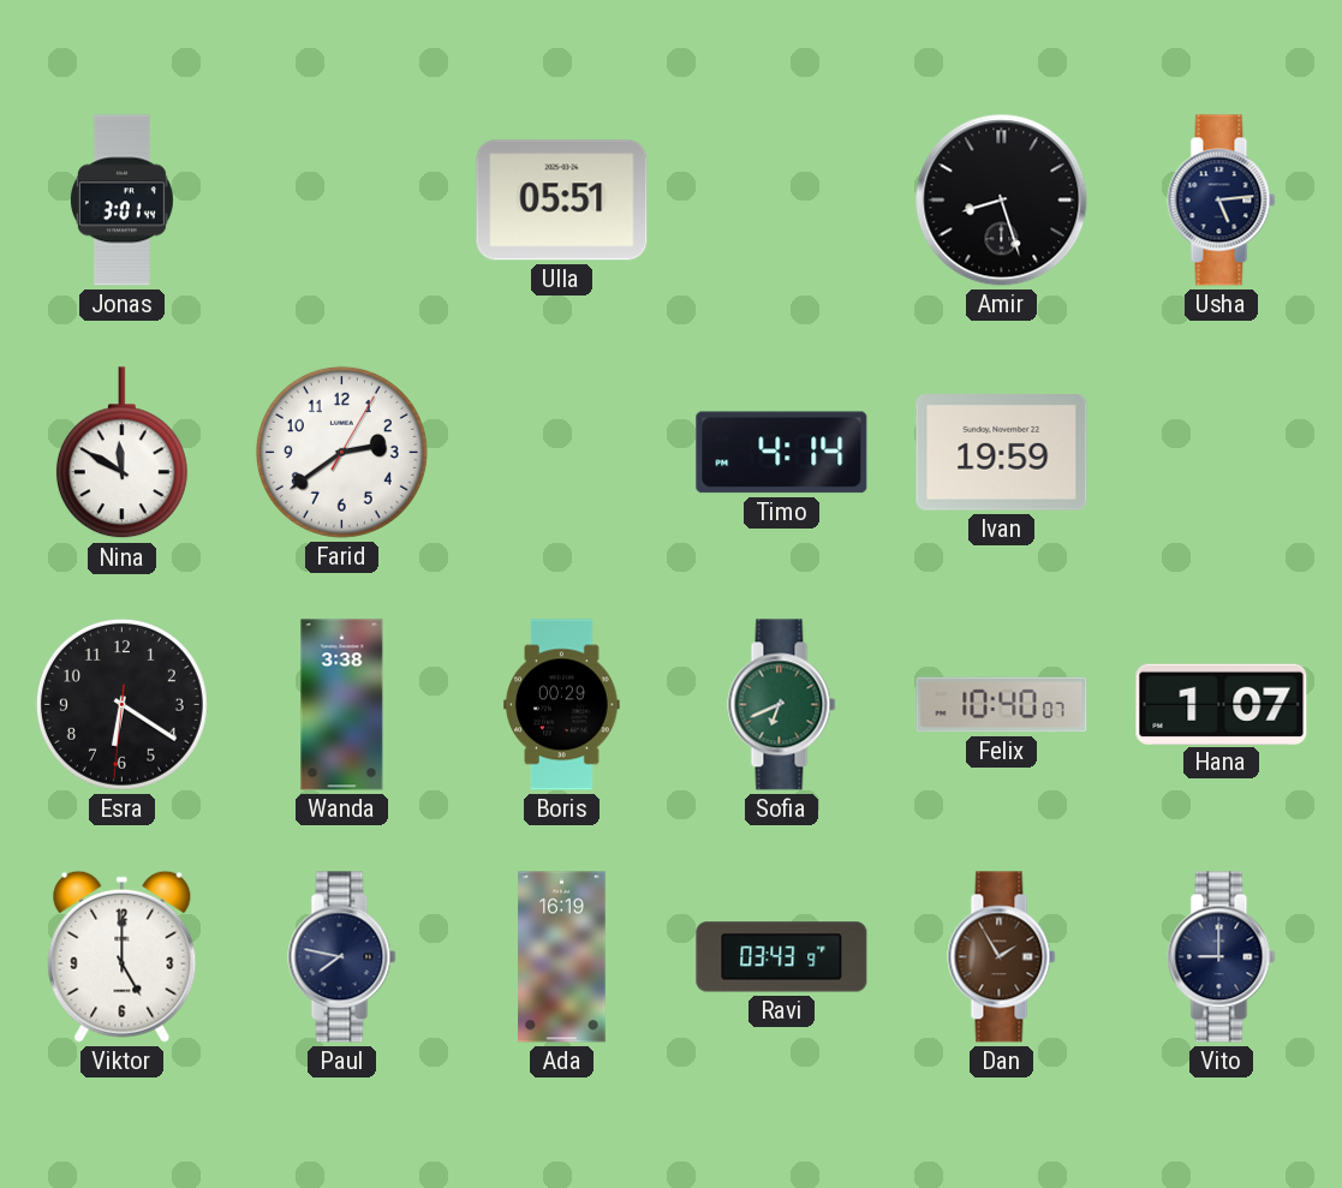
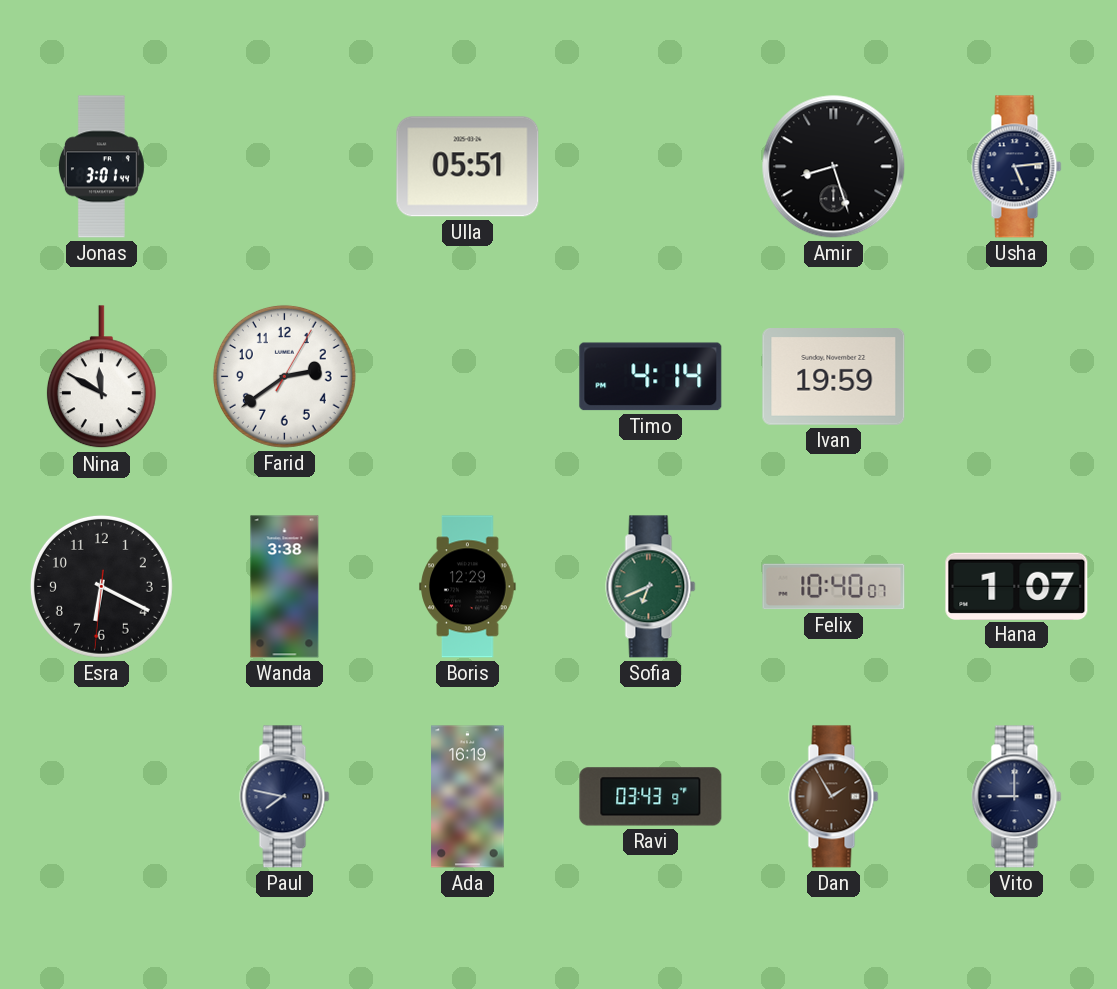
Esra: 6:20 -> 6:19
Boris: 00:29 -> 12:29
Viktor: 5:00 -> none
